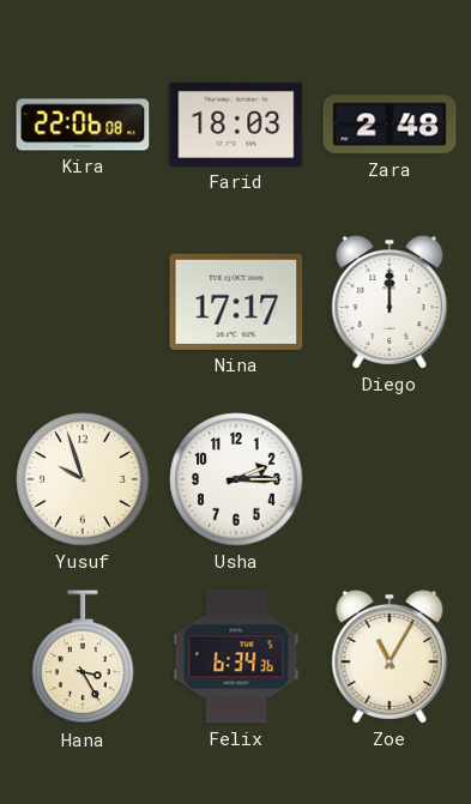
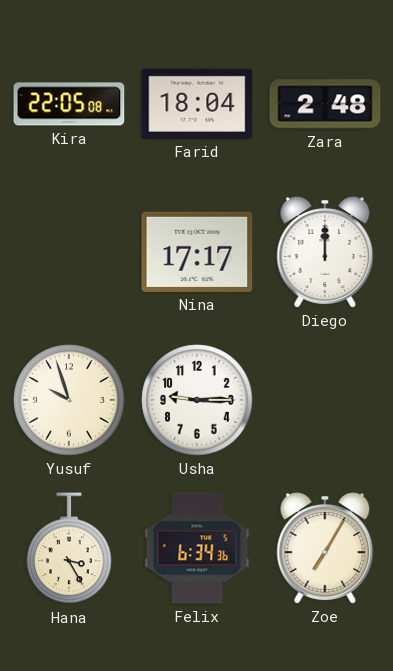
Kira: 22:06 -> 22:05
Farid: 18:03 -> 18:04
Usha: 2:15 -> 9:15
Zoe: 11:05 -> 7:05
